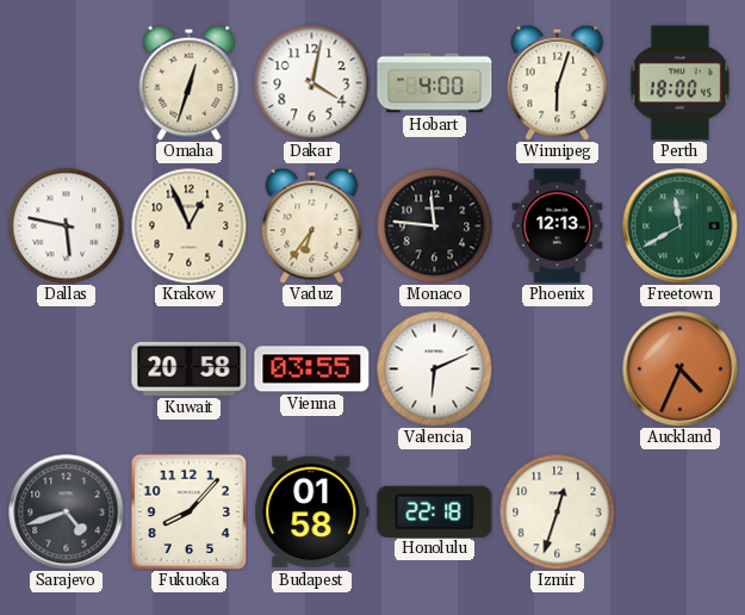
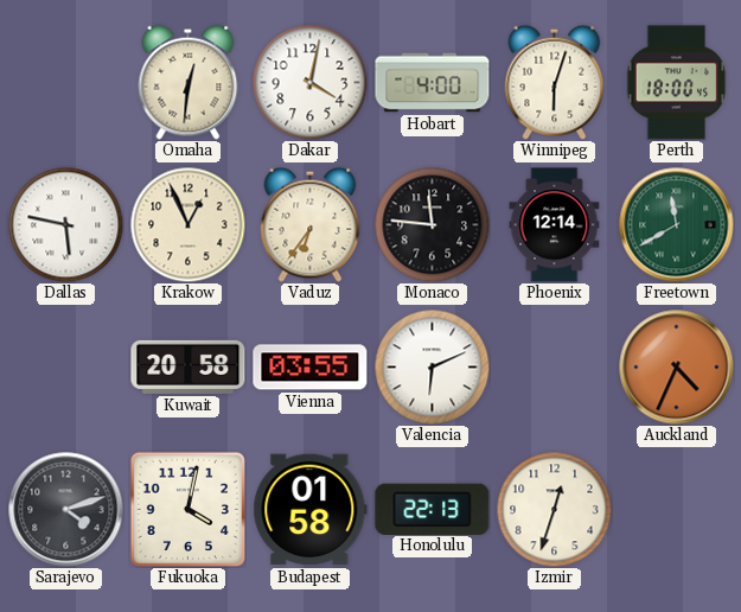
Omaha: 12:33 -> 12:31
Phoenix: 12:13 -> 12:14
Sarajevo: 4:42 -> 4:12
Fukuoka: 8:07 -> 4:02
Honolulu: 22:18 -> 22:13
